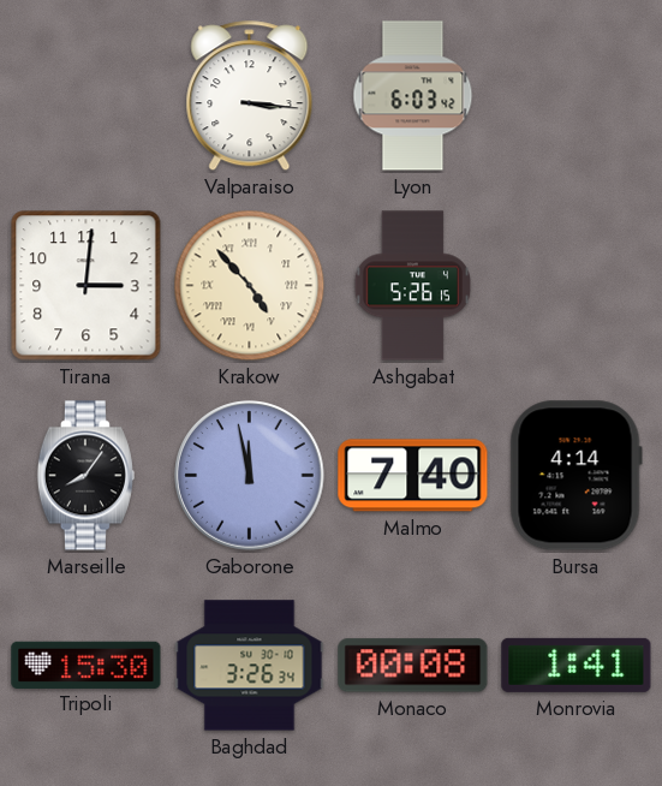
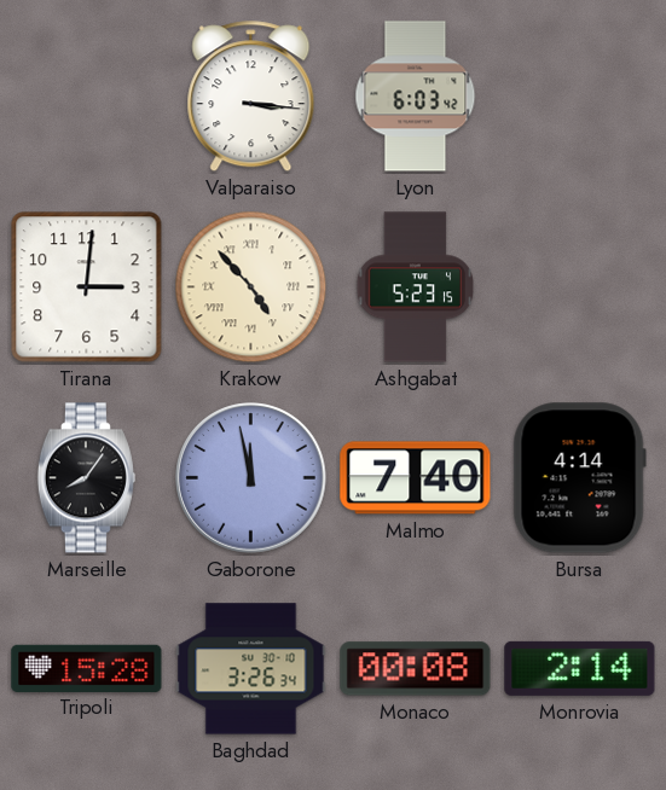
Ashgabat: 5:26 -> 5:23
Tripoli: 15:30 -> 15:28
Monrovia: 1:41 -> 2:14
